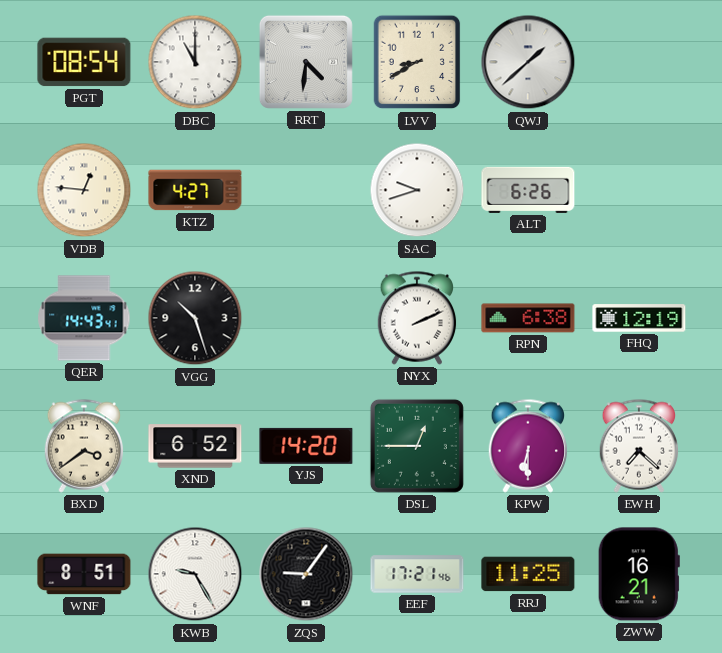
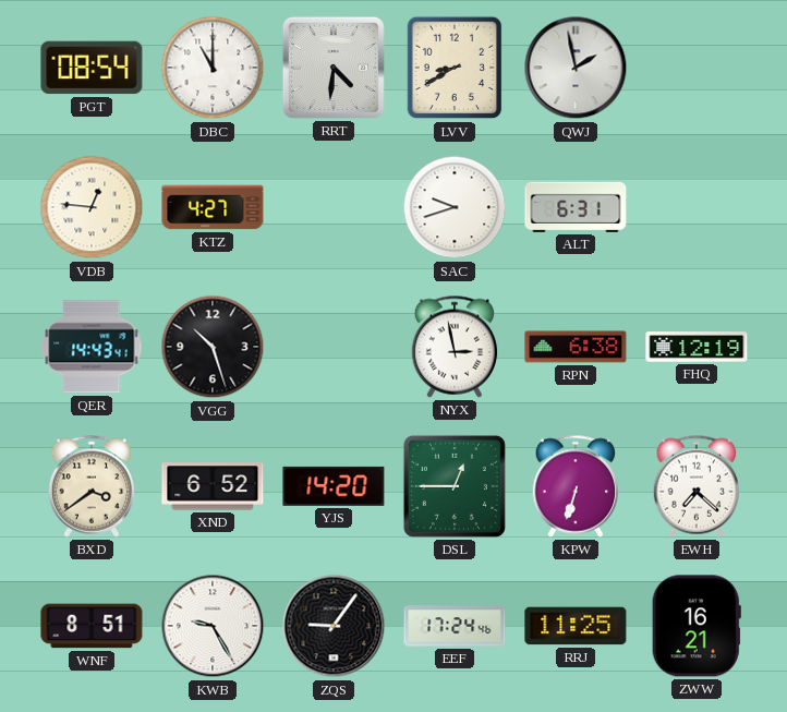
QWJ: 1:38 -> 1:58
ALT: 6:26 -> 6:31
NYX: 2:11 -> 2:58
KPW: 6:30 -> 6:33
EEF: 17:21 -> 17:24
